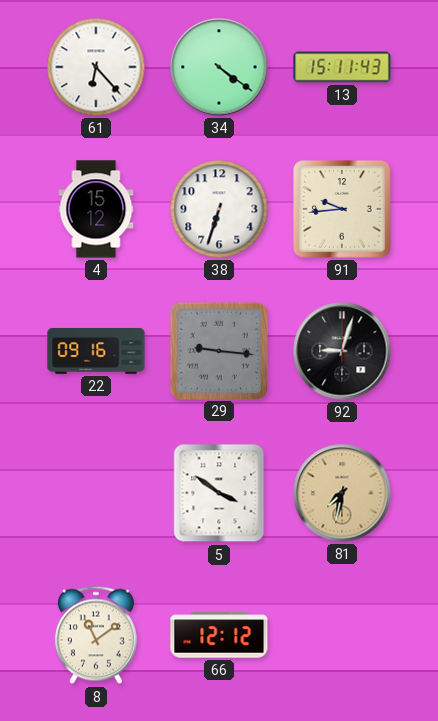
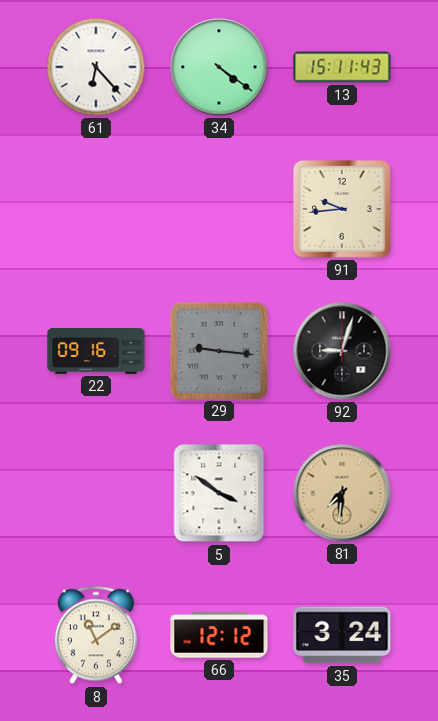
4: 15:12 -> none
38: 6:33 -> none
81: 7:32 -> 7:31
35: none -> 3:24
